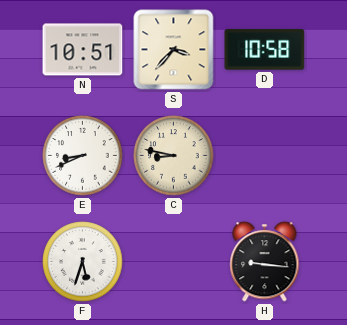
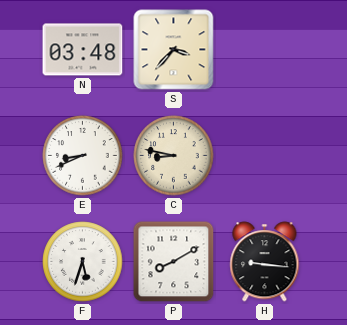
N: 10:51 -> 03:48
D: 10:58 -> none
P: none -> 8:10
